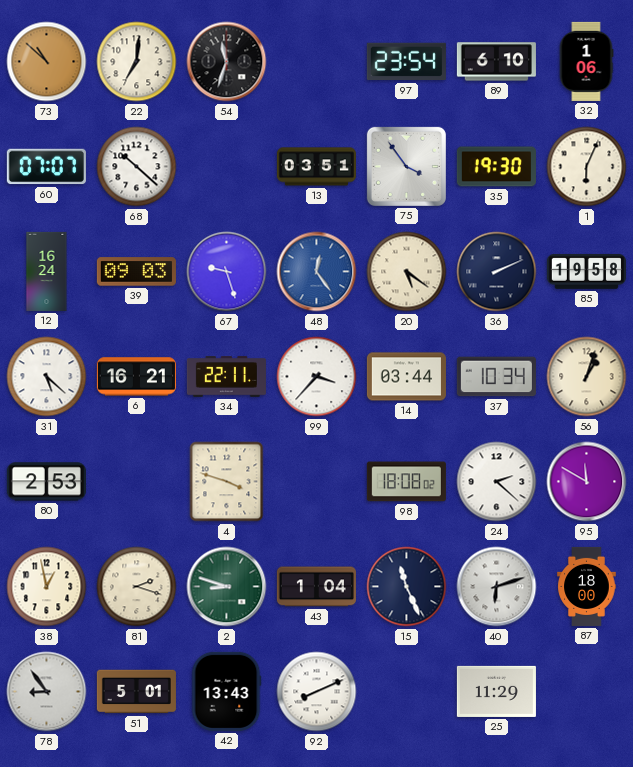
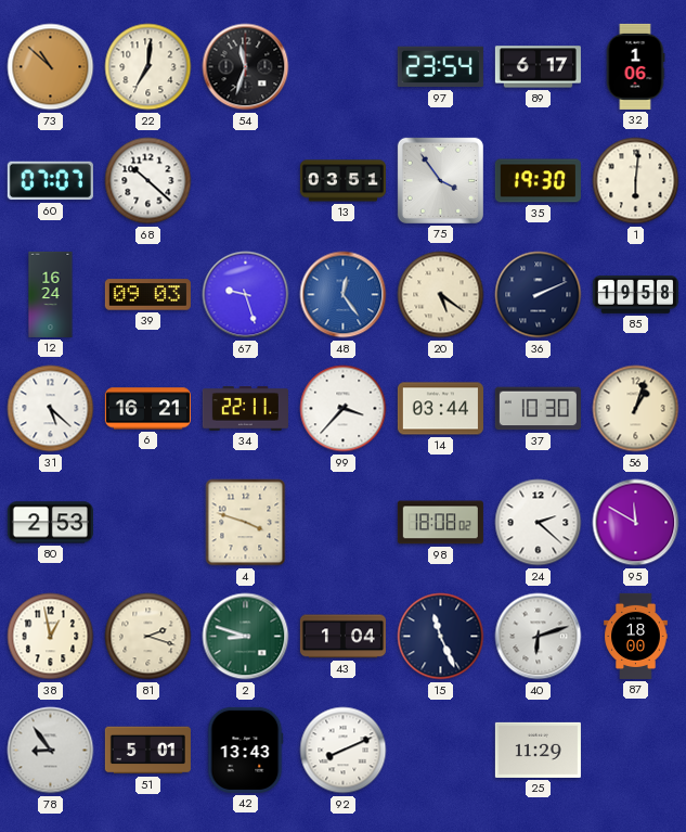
89: 6:10 -> 6:17
1: 6:04 -> 6:01
37: 10:34 -> 10:30
